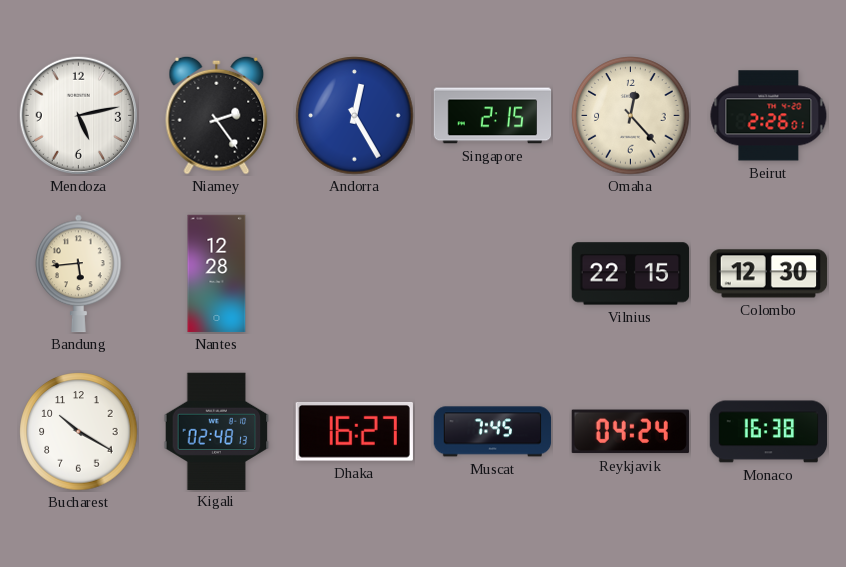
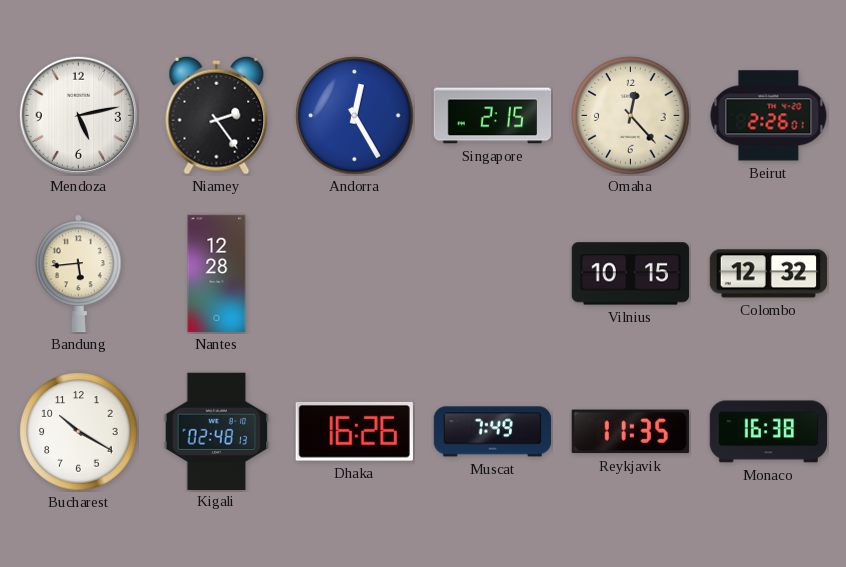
Vilnius: 22:15 -> 10:15
Colombo: 12:30 -> 12:32
Dhaka: 16:27 -> 16:26
Muscat: 7:45 -> 7:49
Reykjavik: 04:24 -> 11:35
